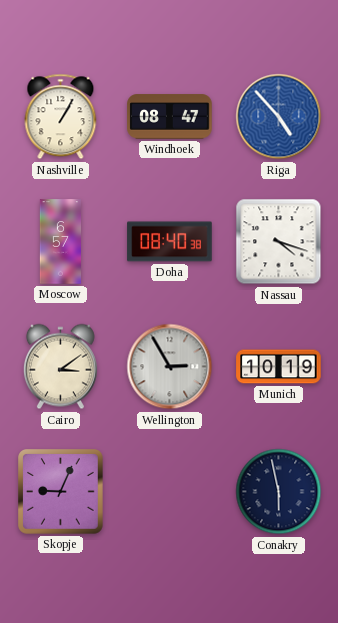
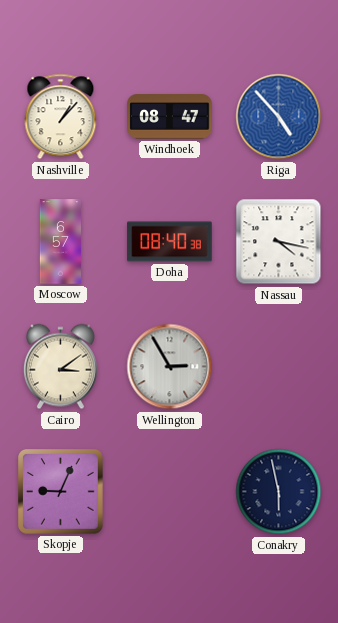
Nashville: 1:05 -> 1:07
Nassau: 4:18 -> 4:17
Munich: 10:19 -> none
